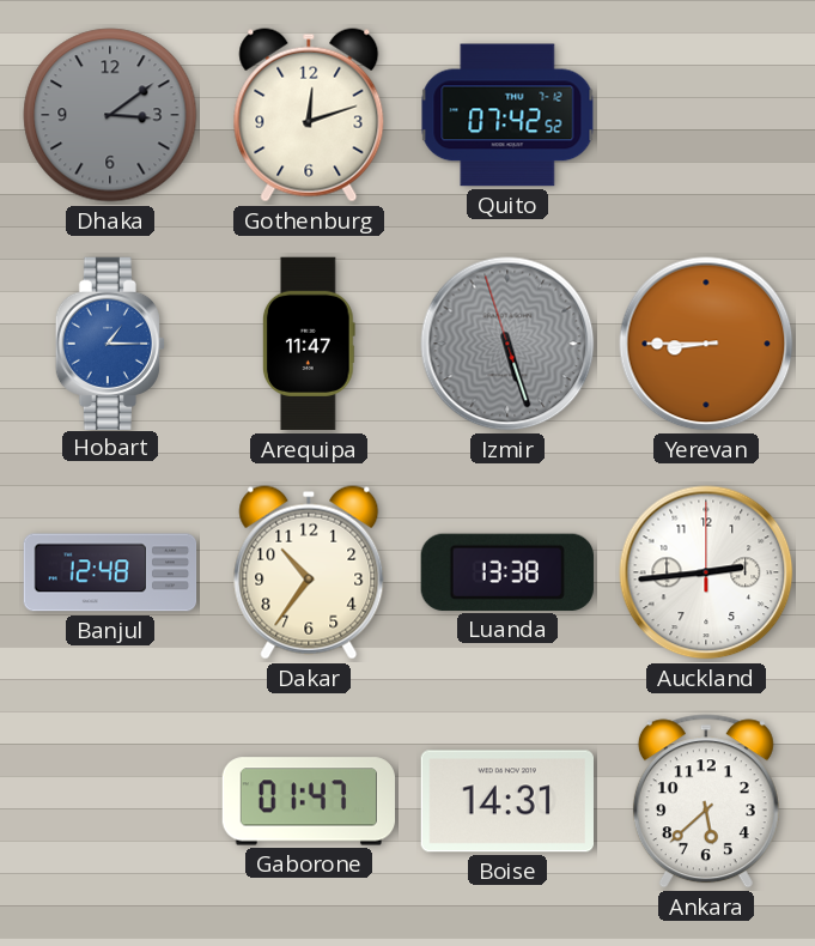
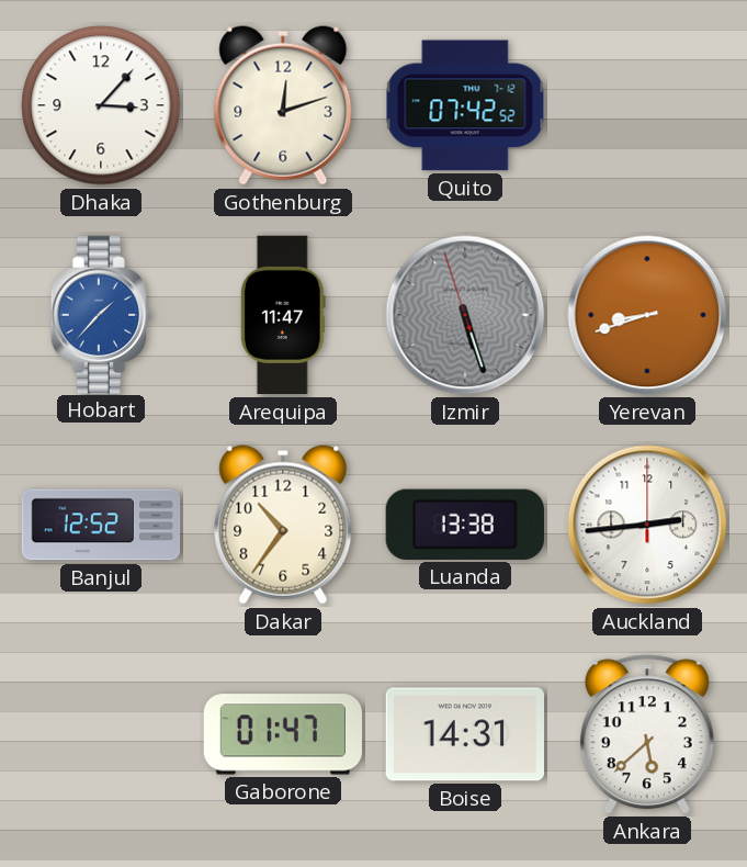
Dhaka: 3:09 -> 3:07
Dhaka dial: grey -> white
Hobart: 1:15 -> 1:37
Yerevan: 8:45 -> 8:42
Banjul: 12:48 -> 12:52
